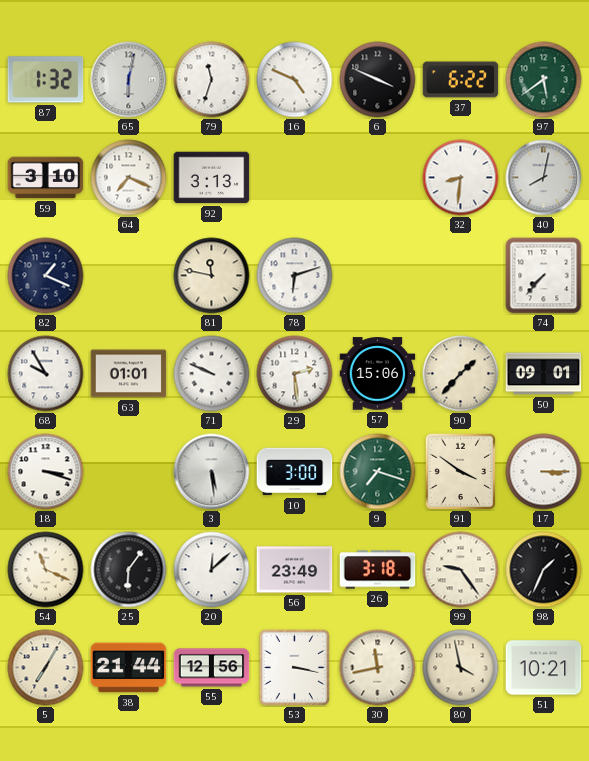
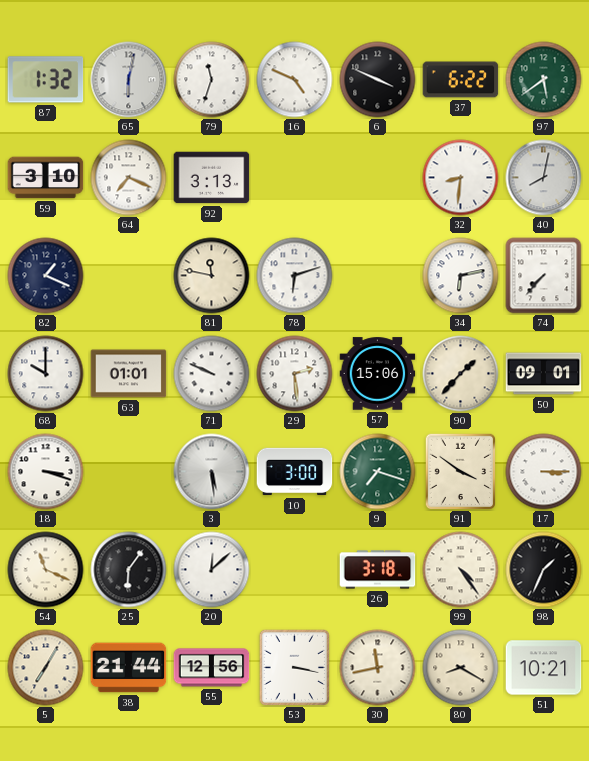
34: none -> 6:13
68: 9:55 -> 10:00
56: 23:49 -> none
99: 9:24 -> 4:24
80: 3:58 -> 8:20
